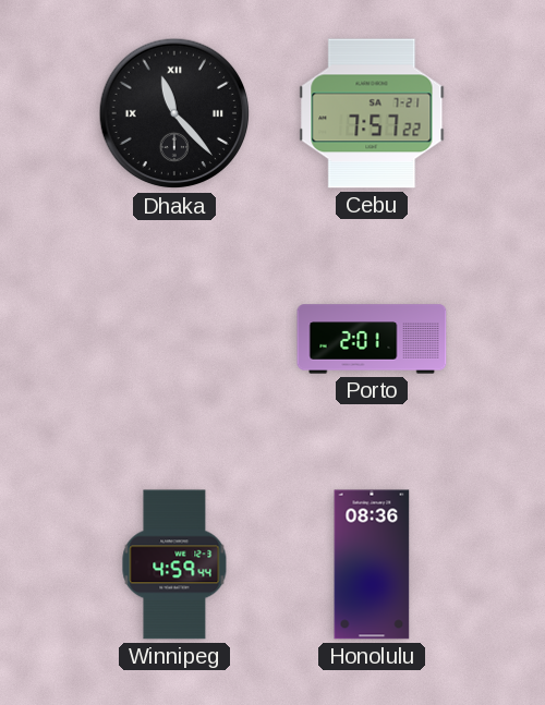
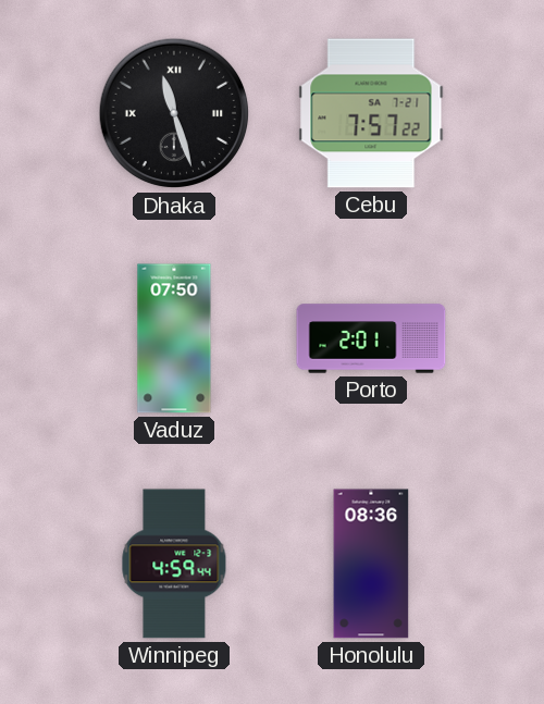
Dhaka: 11:23 -> 11:27
Vaduz: none -> 07:50
